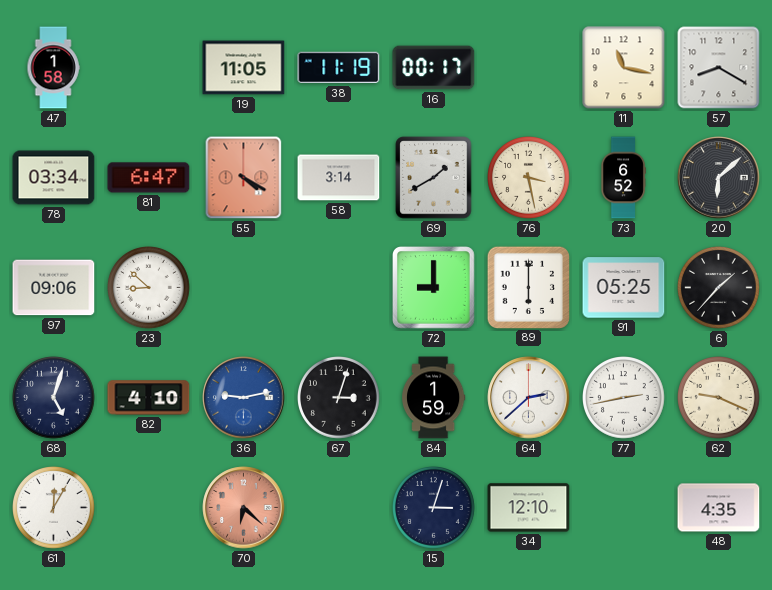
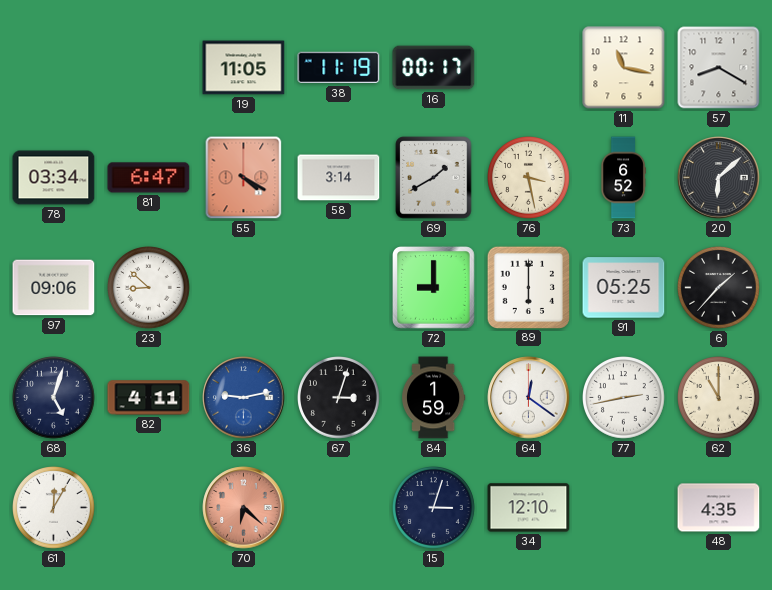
47: 1:58 -> none
82: 4:10 -> 4:11
64: 2:38 -> 12:21
62: 9:19 -> 11:00
